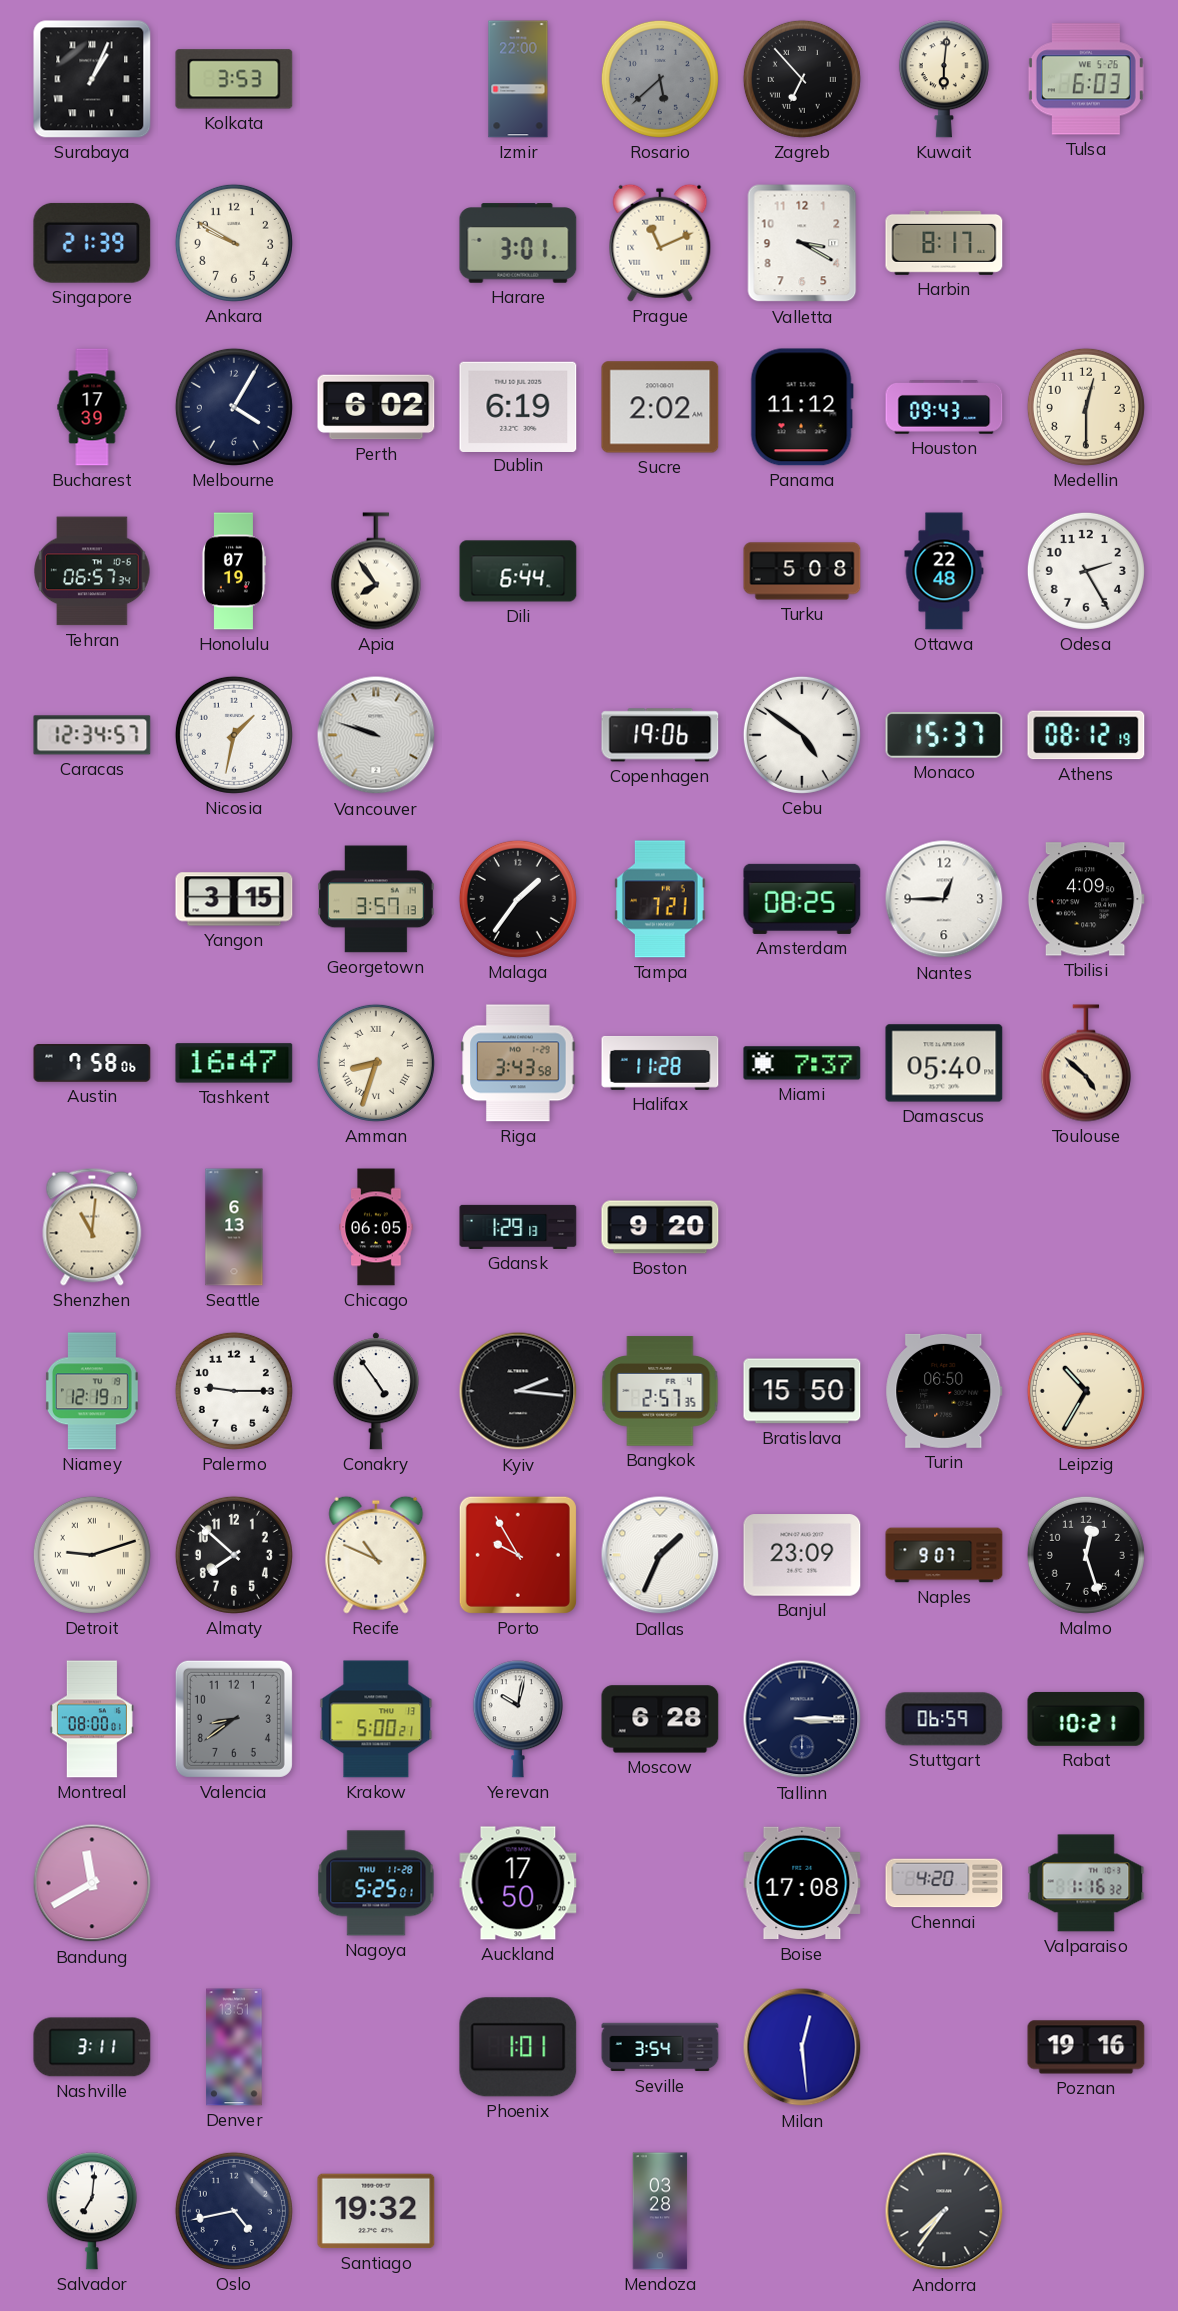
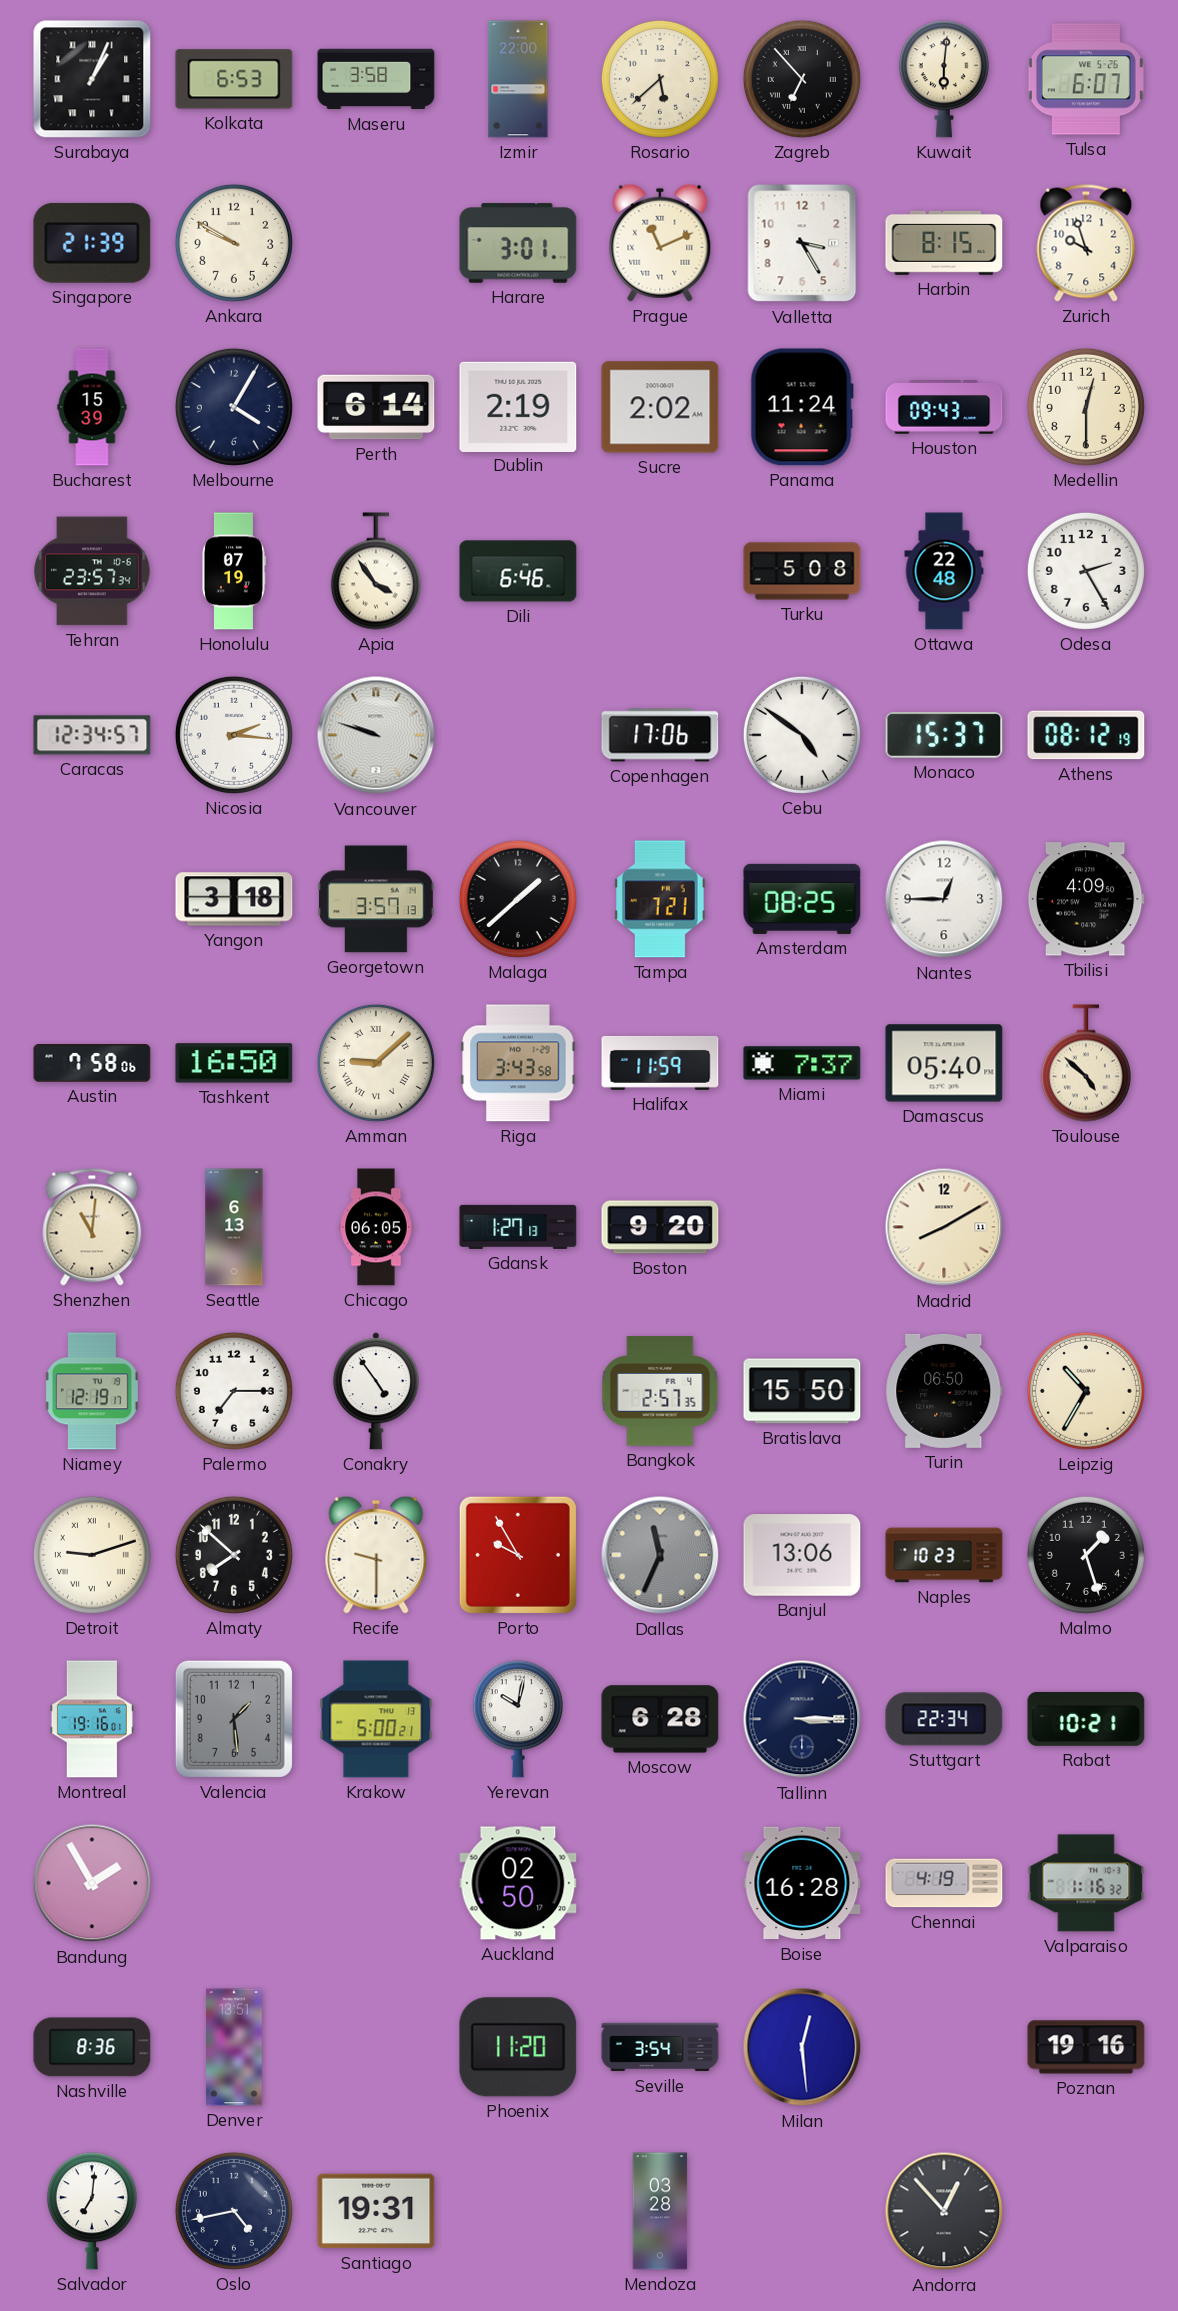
Kolkata: 3:53 -> 6:53
Maseru: none -> 3:58
Rosario dial: grey -> cream
Tulsa: 6:03 -> 6:07
Valletta: 3:20 -> 3:25
Harbin: 8:17 -> 8:15
Zurich: none -> 9:57
Bucharest: 17:39 -> 15:39
Perth: 6:02 -> 6:14
Dublin: 6:19 -> 2:19
Panama: 11:12 -> 11:24
Tehran: 06:57 -> 23:57
Apia: 7:54 -> 3:54
Dili: 6:44 -> 6:46
Nicosia: 1:32 -> 2:16
Copenhagen: 19:06 -> 17:06
Yangon: 3:15 -> 3:18
Malaga: 1:36 -> 1:38
Tashkent: 16:47 -> 16:50
Amman: 8:33 -> 9:08
Halifax: 11:28 -> 11:59
Gdansk: 1:29 -> 1:27
Madrid: none -> 8:10
Palermo: 9:15 -> 7:15
Kyiv: 2:16 -> none
Recife: 10:49 -> 9:30
Dallas: 1:34 -> 11:34
Dallas dial: white -> grey
Banjul: 23:09 -> 13:06
Naples: 9:07 -> 10:23
Malmo: 12:27 -> 1:27
Montreal: 08:00 -> 19:16
Valencia: 8:39 -> 1:29
Stuttgart: 06:59 -> 22:34
Bandung: 11:40 -> 1:55
Nagoya: 5:25 -> none
Auckland: 17:50 -> 02:50
Boise: 17:08 -> 16:28
Chennai: 4:20 -> 4:19
Nashville: 3:11 -> 8:36
Phoenix: 1:01 -> 11:20
Santiago: 19:32 -> 19:31
Andorra: 7:36 -> 12:53
